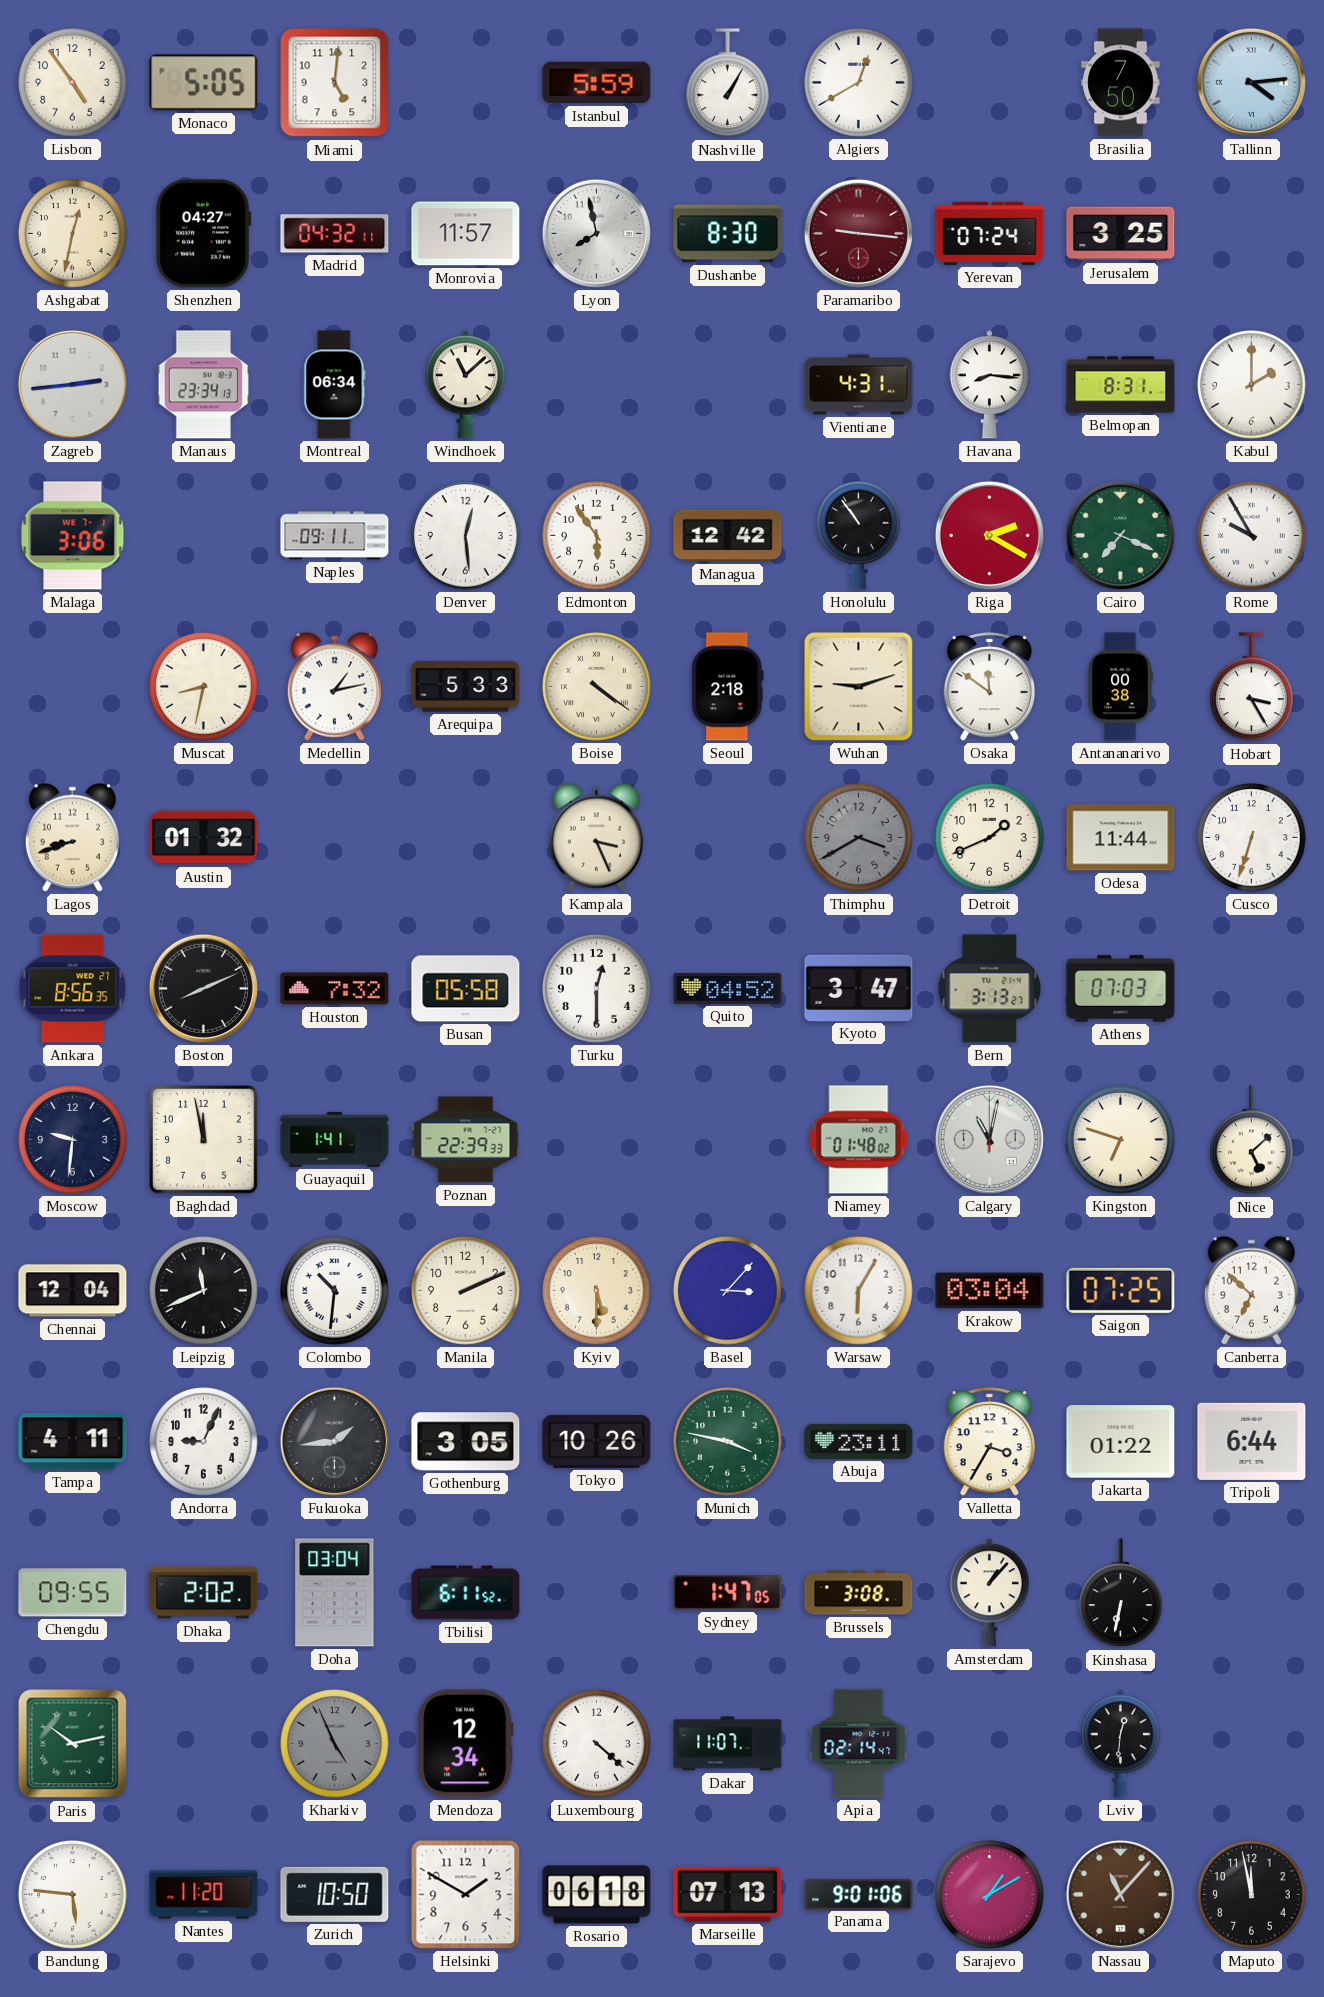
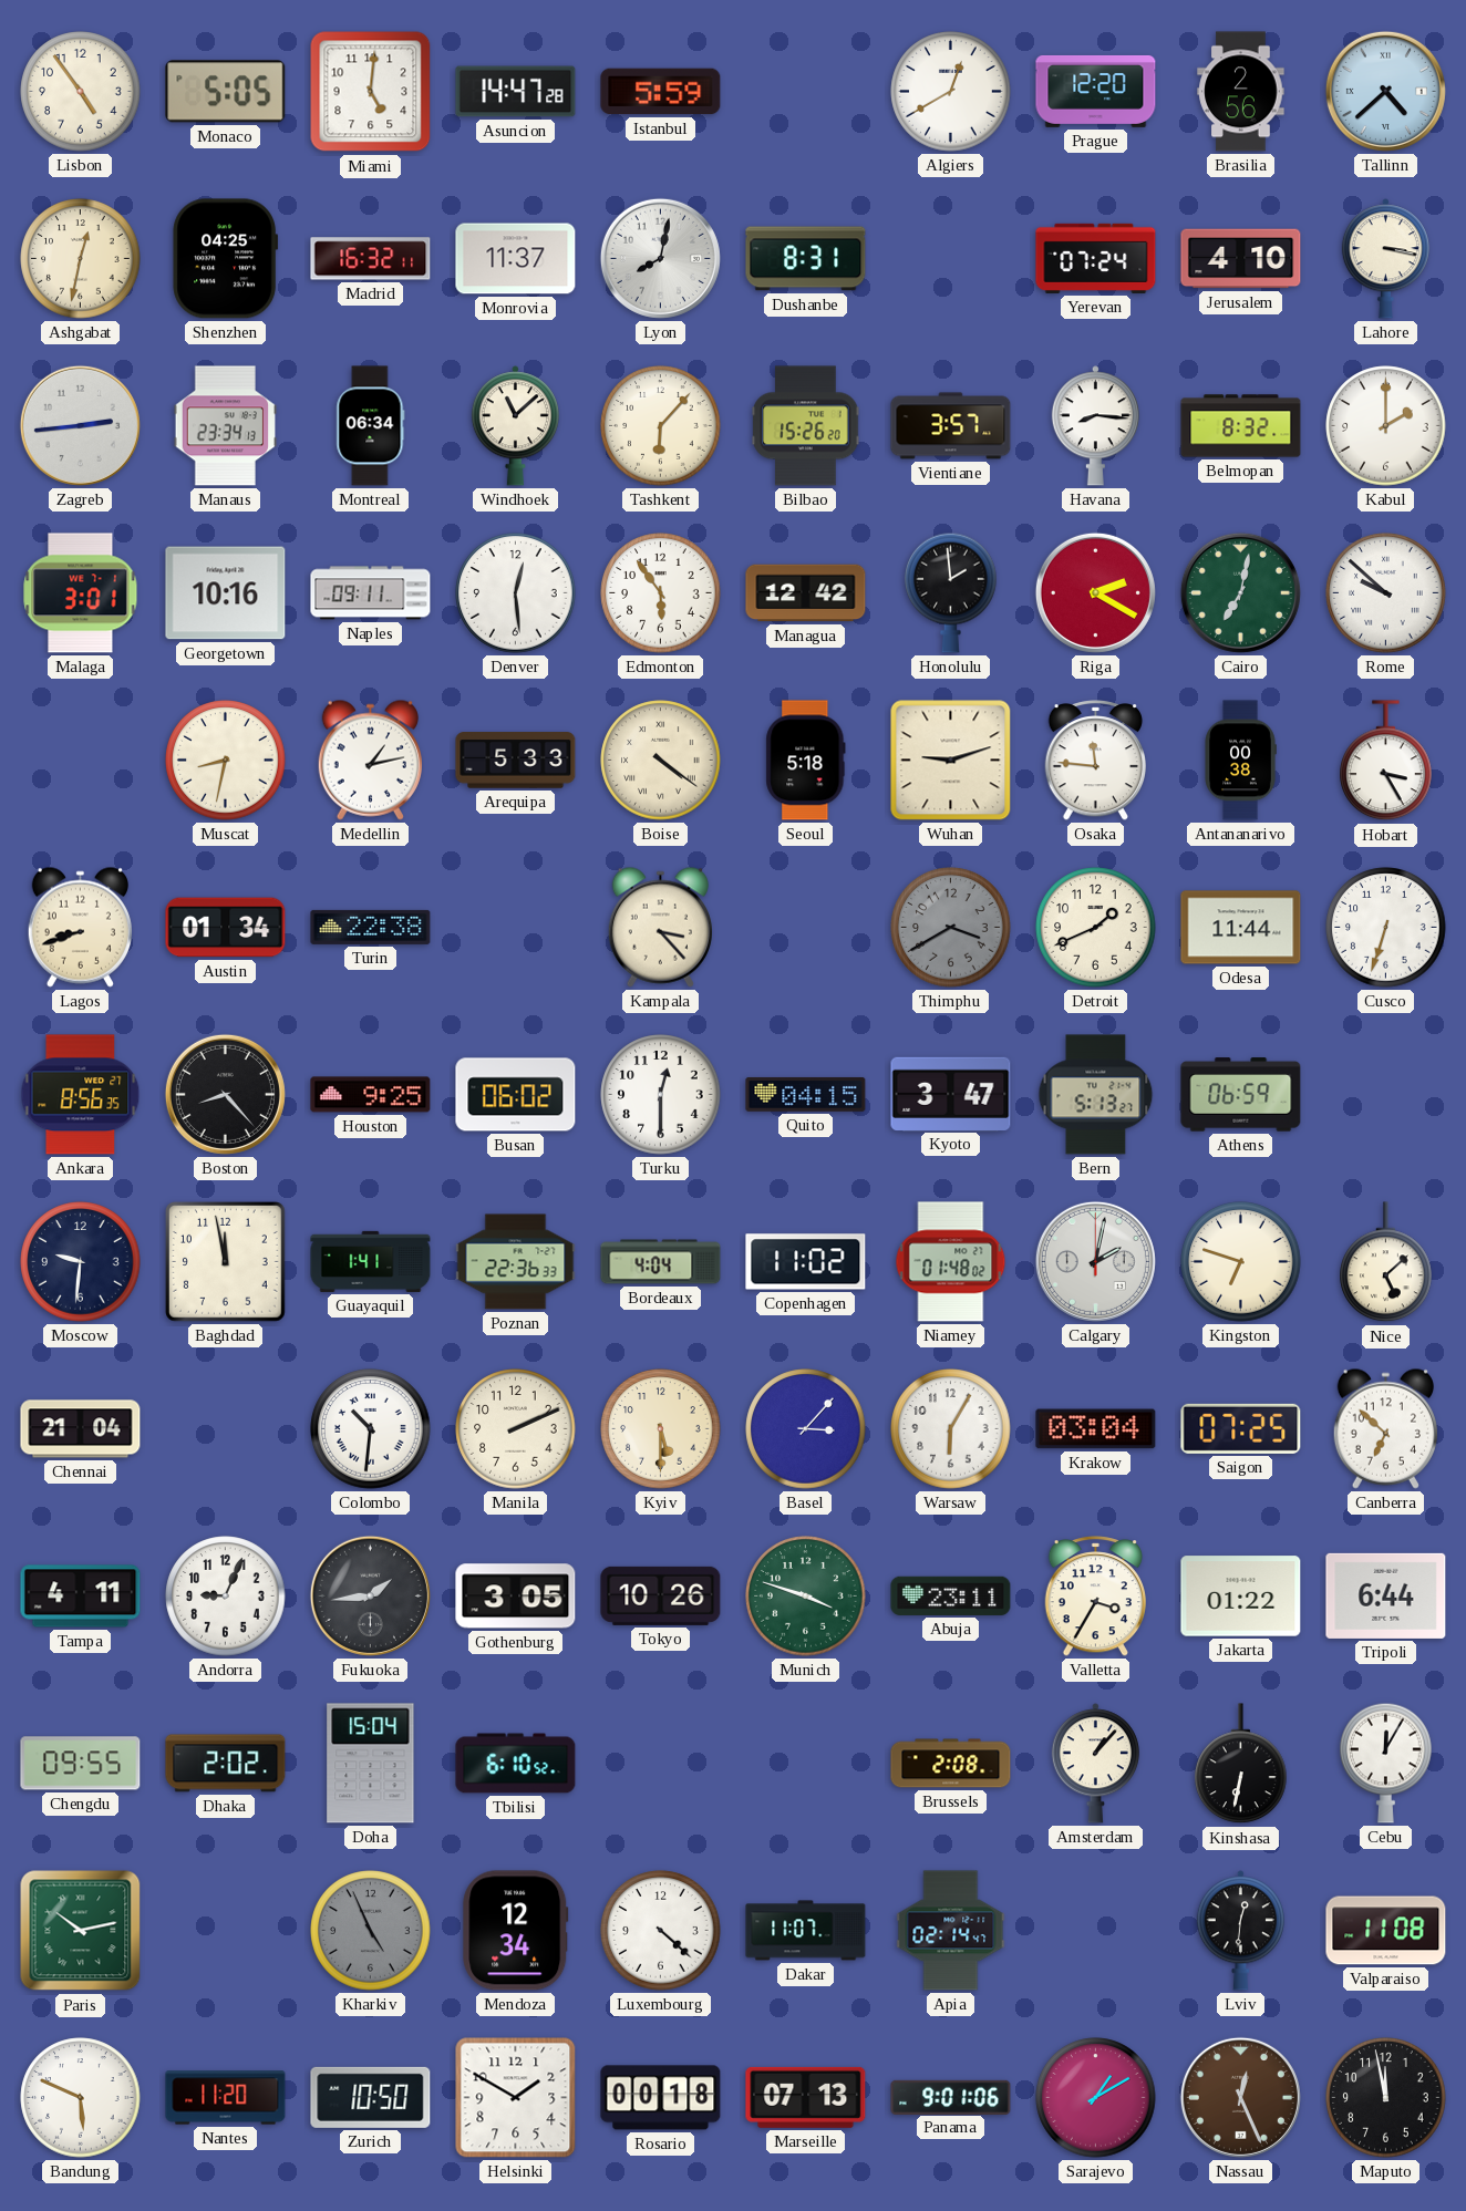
Asuncion: none -> 14:47
Nashville: 1:05 -> none
Prague: none -> 12:20
Brasilia: 7:50 -> 2:56
Tallinn: 4:14 -> 4:38
Shenzhen: 04:27 -> 04:25
Madrid: 04:32 -> 16:32
Monrovia: 11:57 -> 11:37
Lyon: 7:58 -> 8:02
Dushanbe: 8:30 -> 8:31
Paramaribo: 9:16 -> none
Jerusalem: 3:25 -> 4:10
Lahore: none -> 3:17
Tashkent: none -> 6:07
Bilbao: none -> 15:26
Vientiane: 4:31 -> 3:57
Belmopan: 8:31 -> 8:32
Malaga: 3:06 -> 3:01
Georgetown: none -> 10:16
Honolulu: 10:54 -> 1:59
Cairo: 7:19 -> 7:02
Rome: 9:55 -> 9:52
Seoul: 2:18 -> 5:18
Osaka: 11:51 -> 11:46
Austin: 01:32 -> 01:34
Turin: none -> 22:38
Kampala: 3:26 -> 3:23
Boston: 8:11 -> 8:23
Houston: 7:32 -> 9:25
Busan: 05:58 -> 06:02
Quito: 04:52 -> 04:15
Bern: 3:13 -> 5:13
Athens: 07:03 -> 06:59
Poznan: 22:39 -> 22:36
Bordeaux: none -> 4:04
Copenhagen: none -> 11:02
Calgary: 11:02 -> 2:02
Chennai: 12:04 -> 21:04
Leipzig: 11:41 -> none
Munich: 3:47 -> 3:48
Doha: 03:04 -> 15:04
Tbilisi: 6:11 -> 6:10
Sydney: 1:47 -> none
Brussels: 3:08 -> 2:08
Cebu: none -> 12:05
Valparaiso: none -> 11:08
Bandung: 5:46 -> 5:49
Rosario: 06:18 -> 00:18
Nassau: 11:07 -> 12:26
